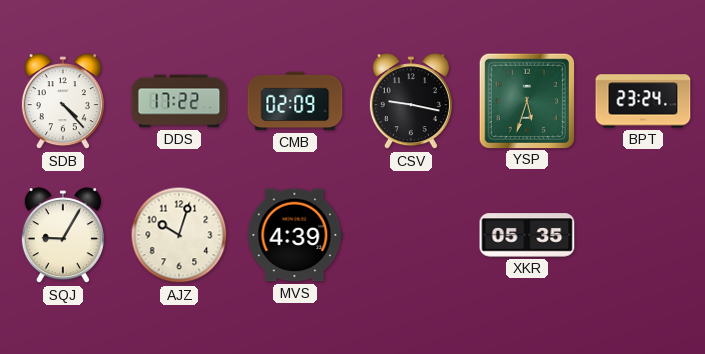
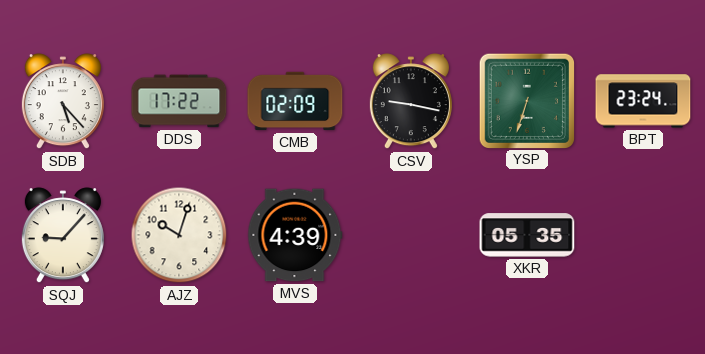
SDB: 4:23 -> 5:23
YSP: 5:33 -> 6:33
SQJ: 9:05 -> 9:07
